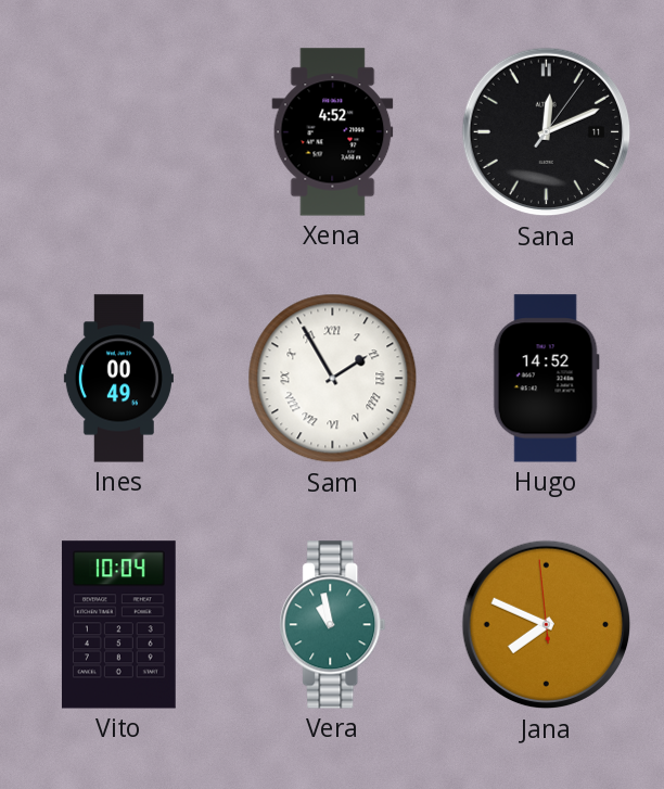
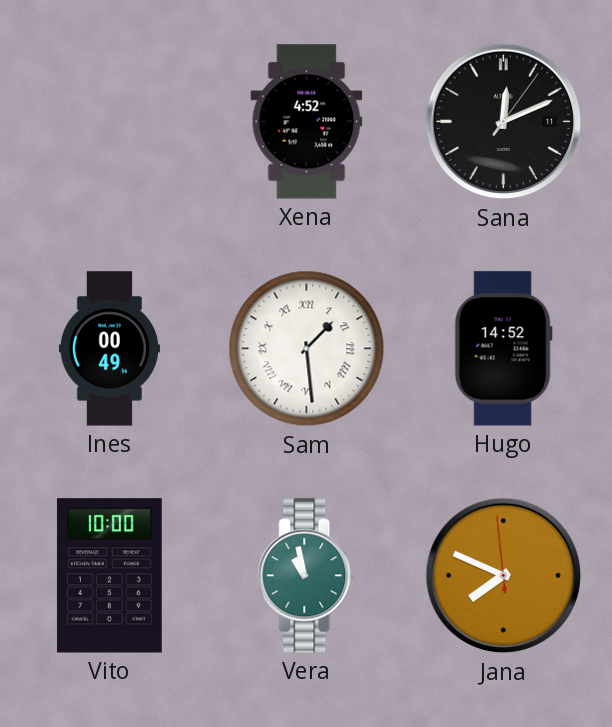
Sam: 1:55 -> 1:29
Vito: 10:04 -> 10:00
